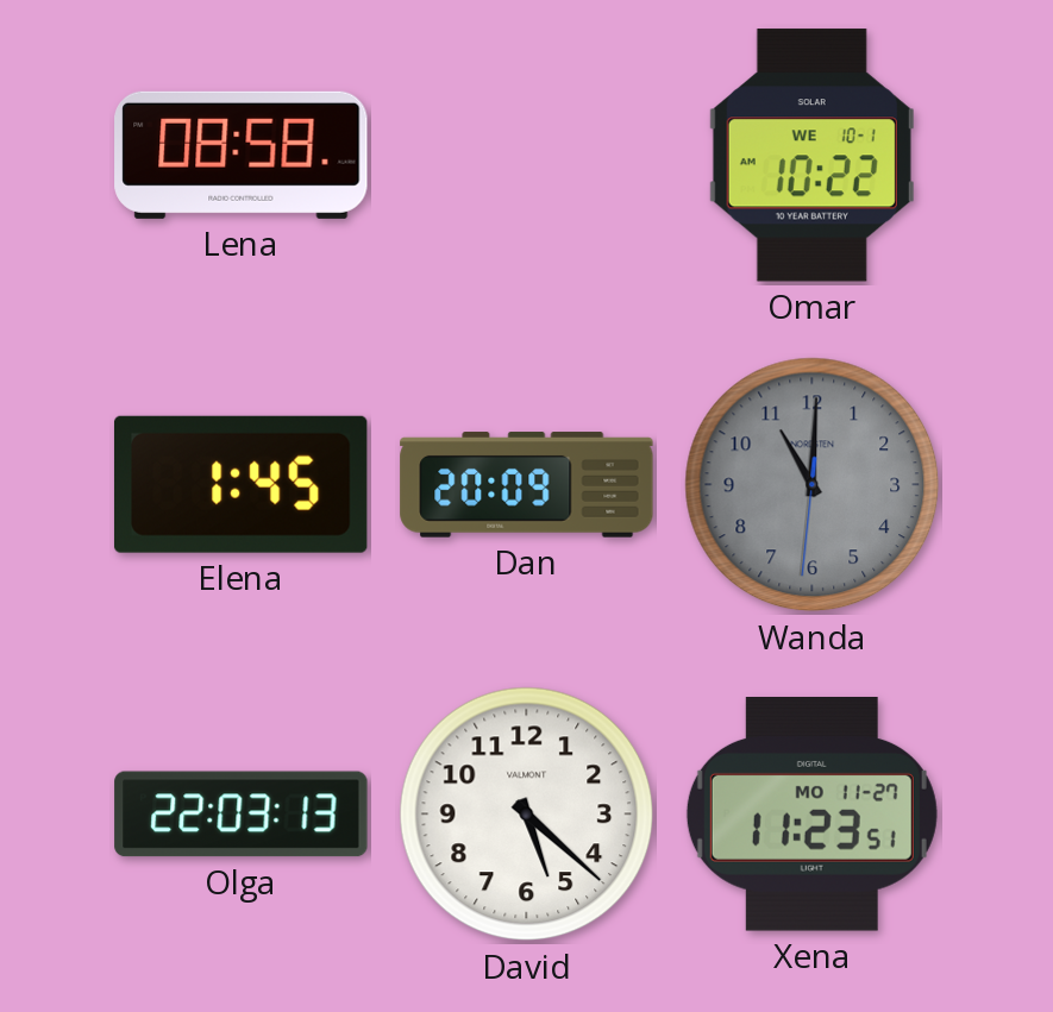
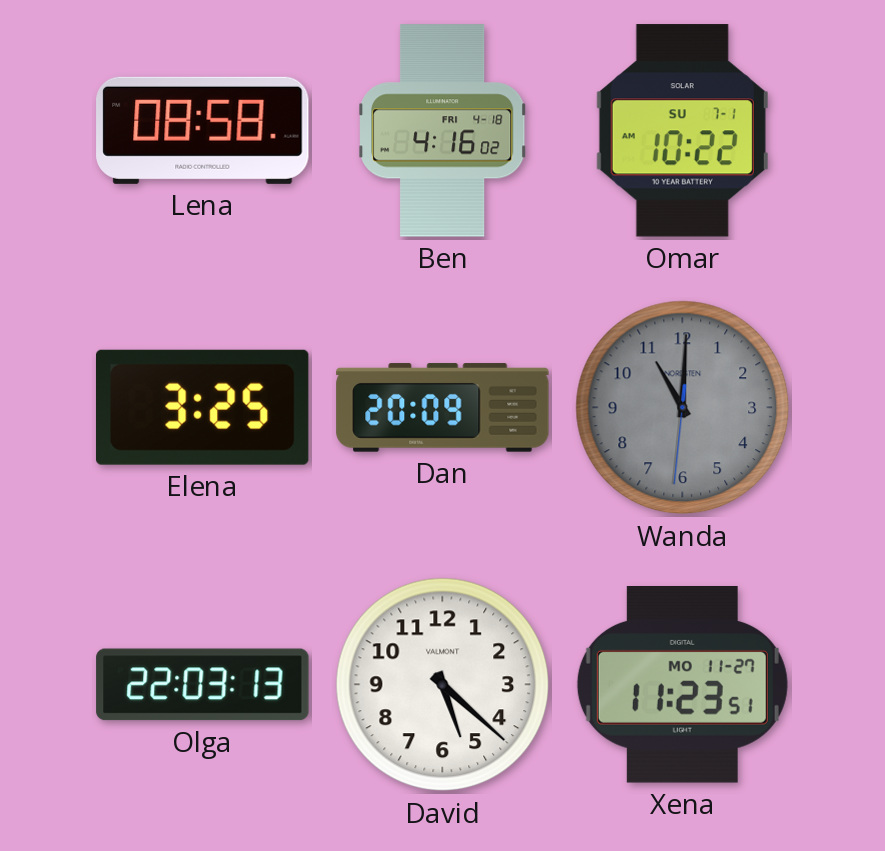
Ben: none -> 4:16
Omar date: WE 10-1 -> SU 7-1
Elena: 1:45 -> 3:25
